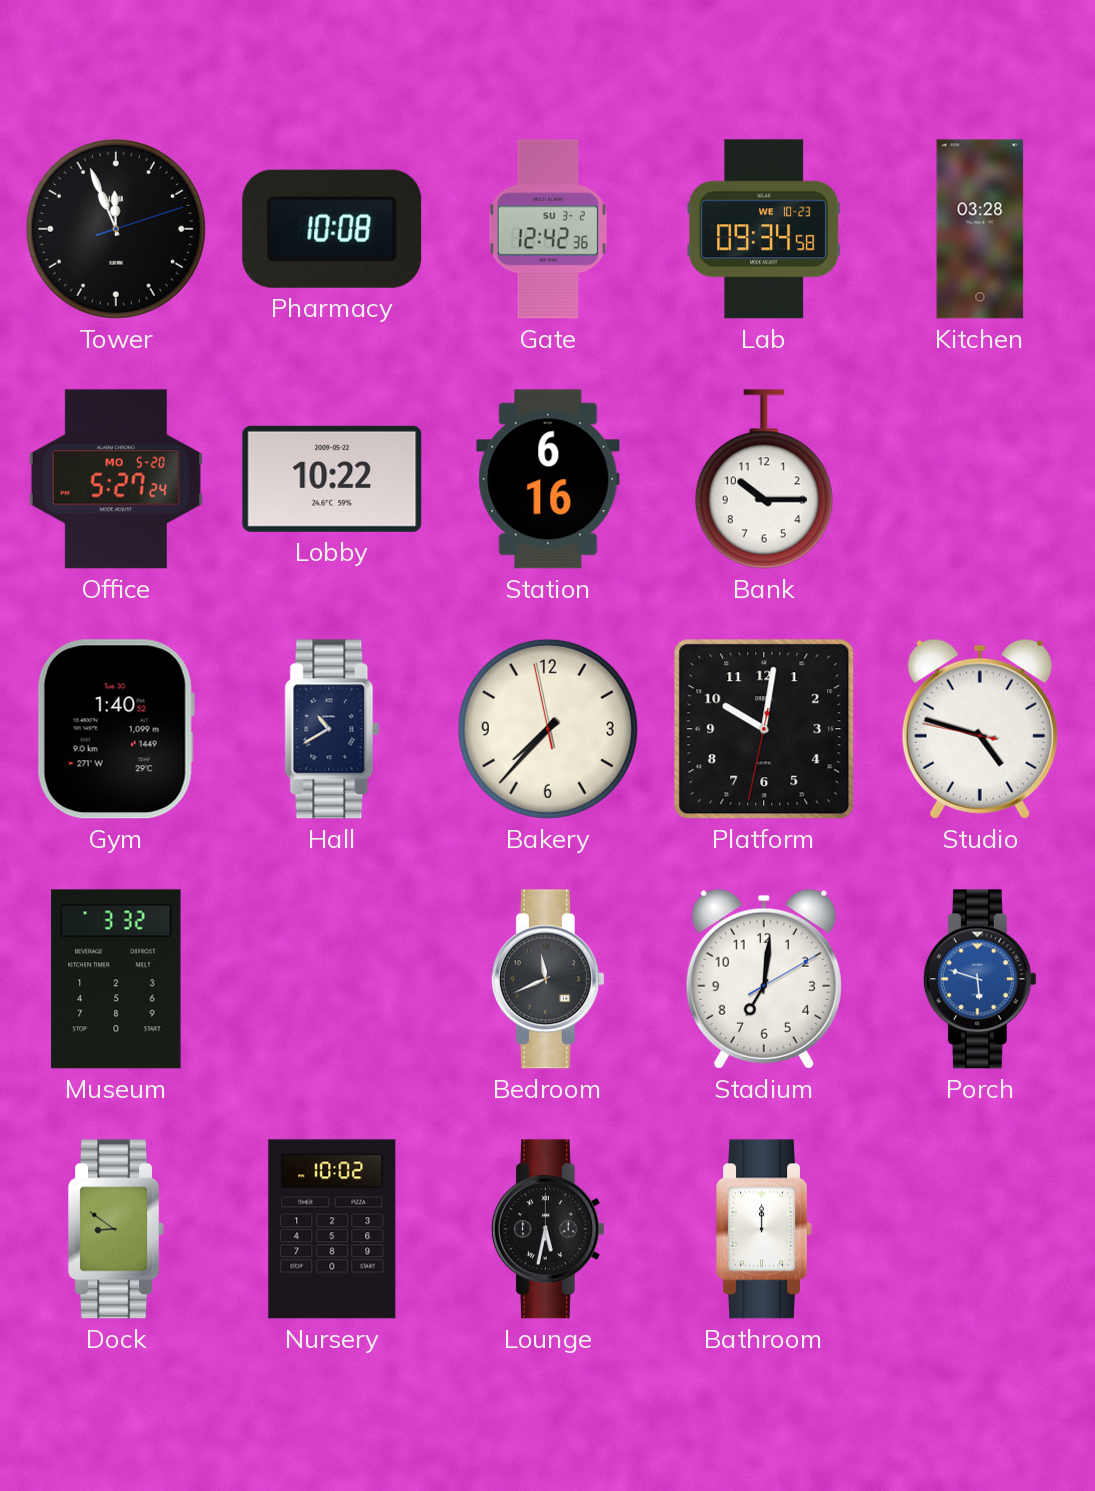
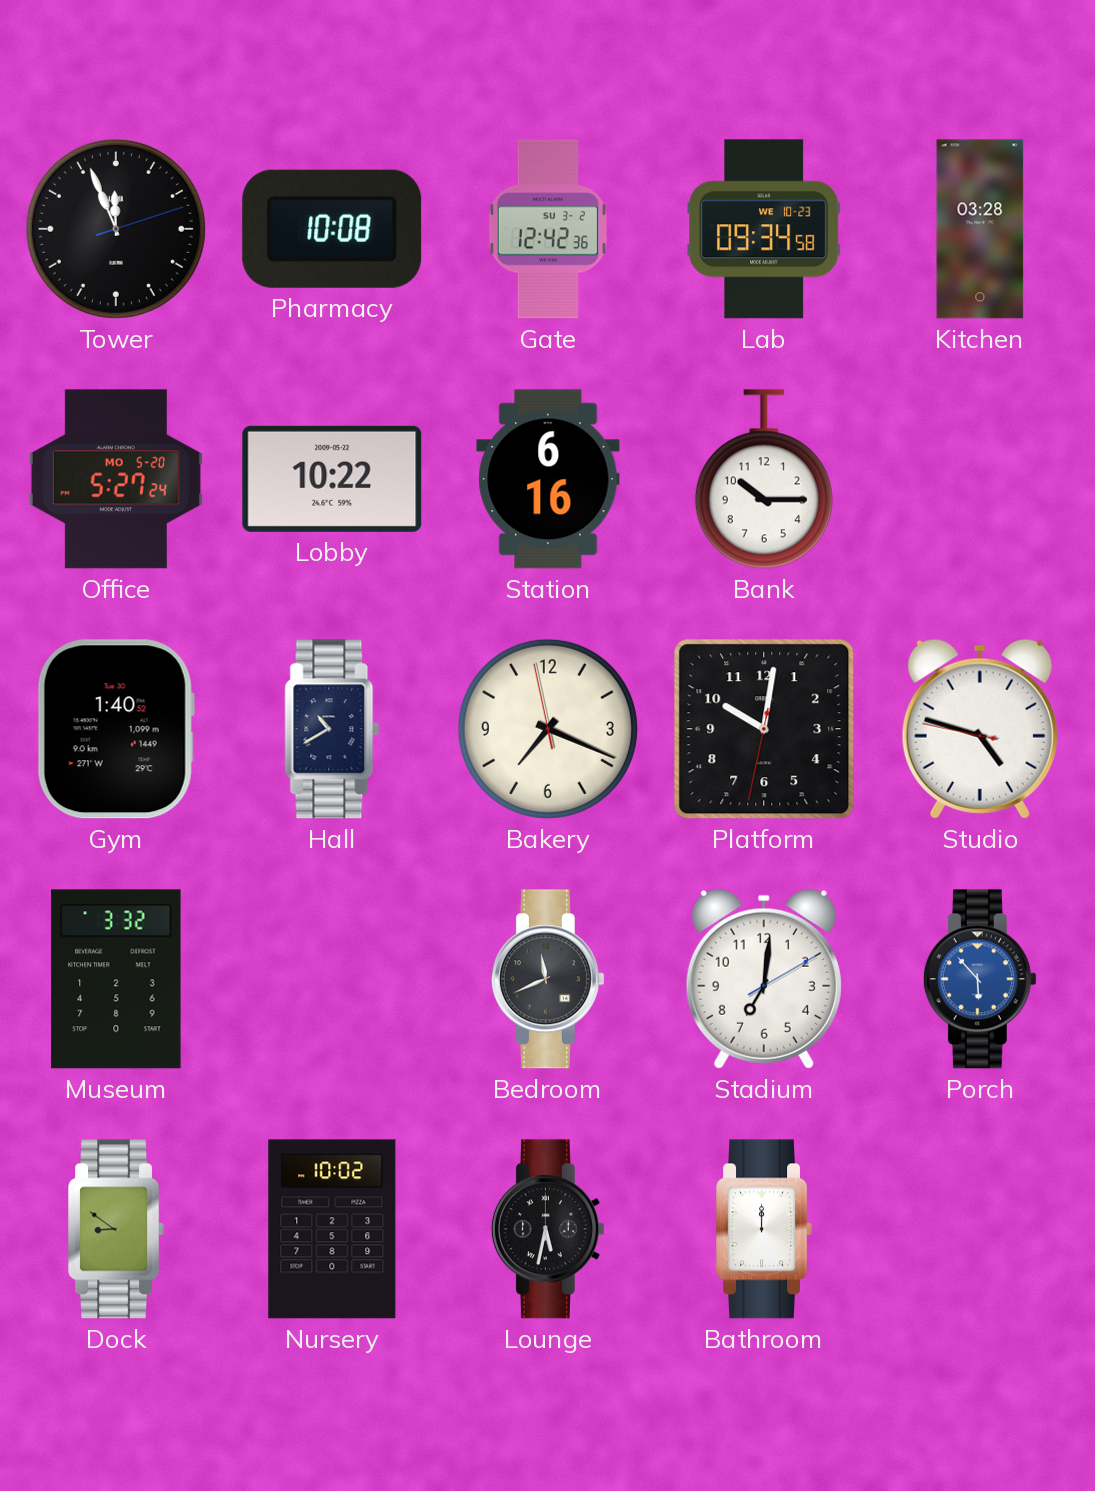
Bakery: 7:36 -> 7:18
Porch: 5:48 -> 5:53
